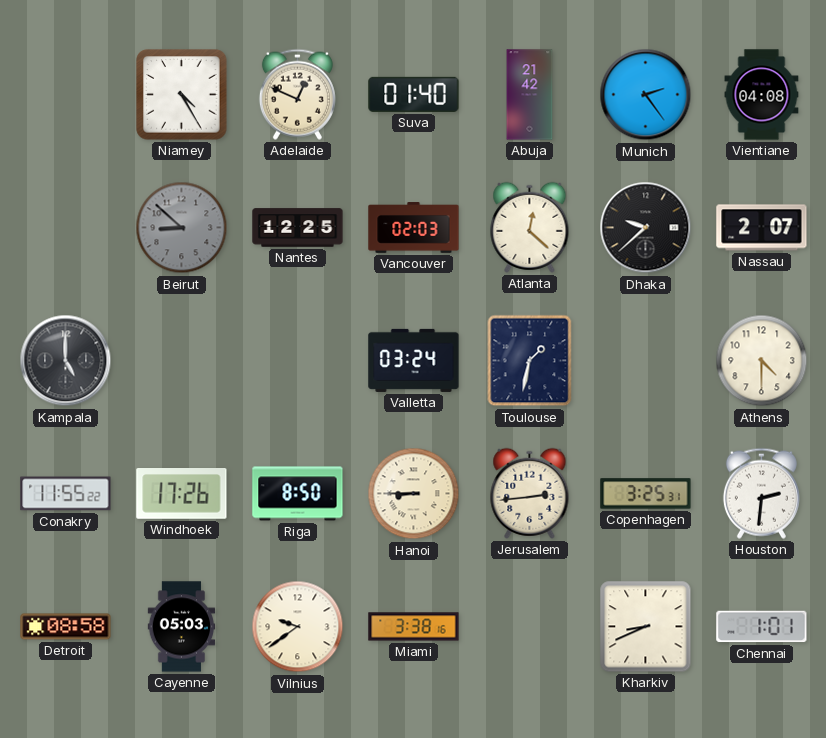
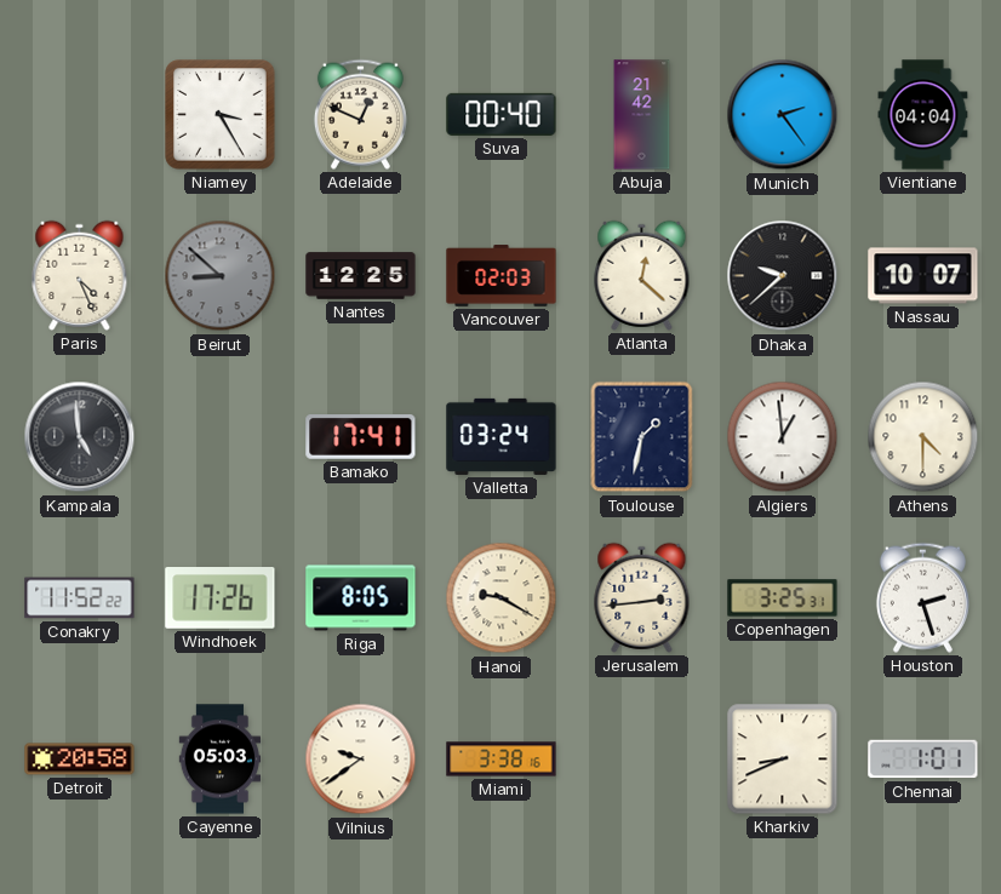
Niamey: 4:25 -> 3:25
Suva: 01:40 -> 00:40
Vientiane: 04:08 -> 04:04
Paris: none -> 4:26
Nassau: 2:07 -> 10:07
Kampala: 5:00 -> 4:59
Bamako: none -> 17:41
Algiers: none -> 12:59
Conakry: 11:55 -> 11:52
Riga: 8:50 -> 8:05
Hanoi: 8:45 -> 9:20
Houston: 2:31 -> 2:27
Detroit: 08:58 -> 20:58
